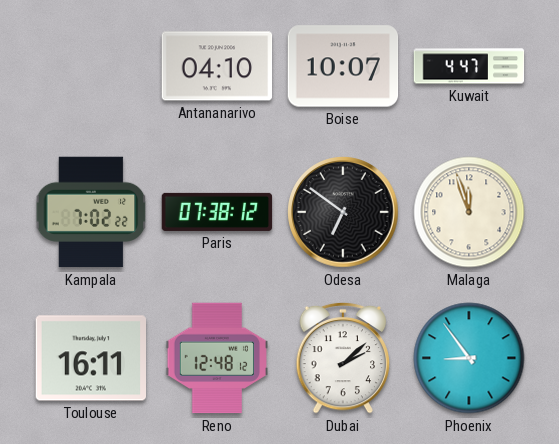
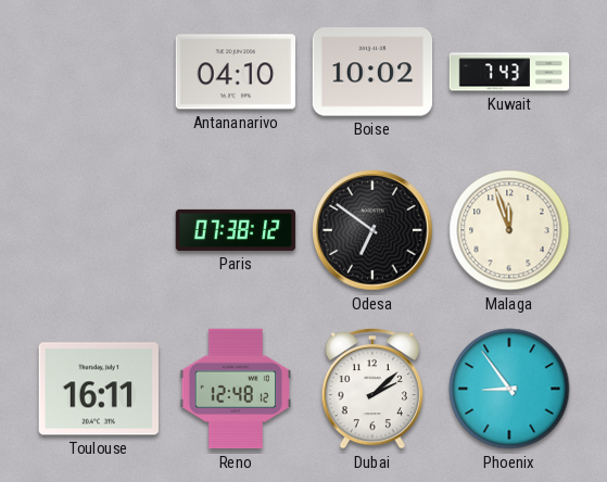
Boise: 10:07 -> 10:02
Kuwait: 4:47 -> 7:43
Kampala: 7:02 -> none
